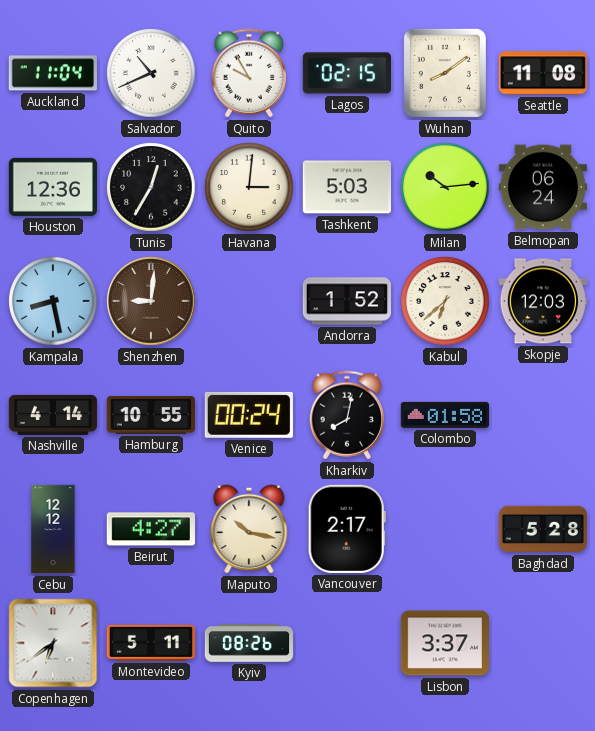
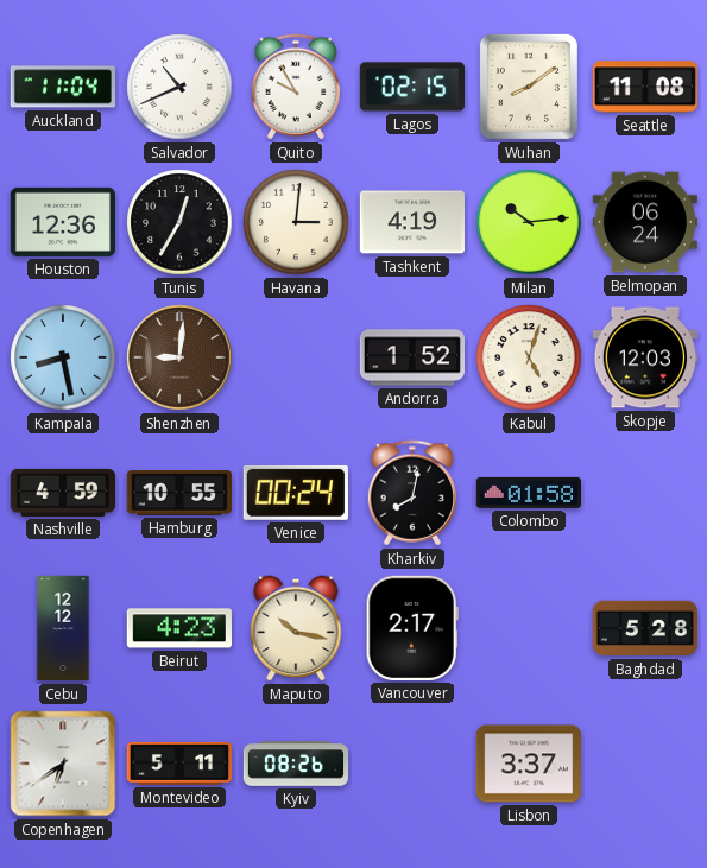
Tashkent: 5:03 -> 4:19
Kabul: 6:38 -> 5:03
Nashville: 4:14 -> 4:59
Beirut: 4:27 -> 4:23
